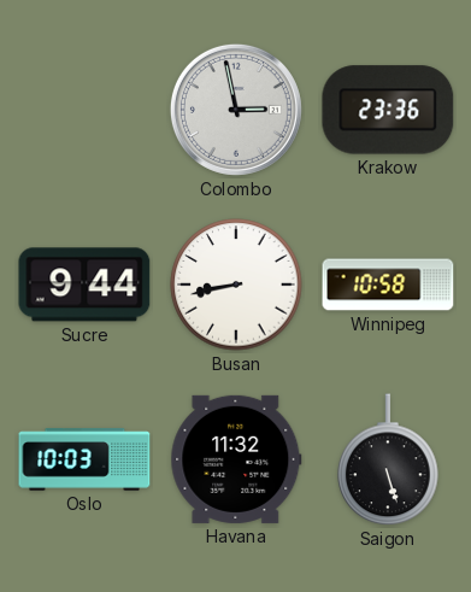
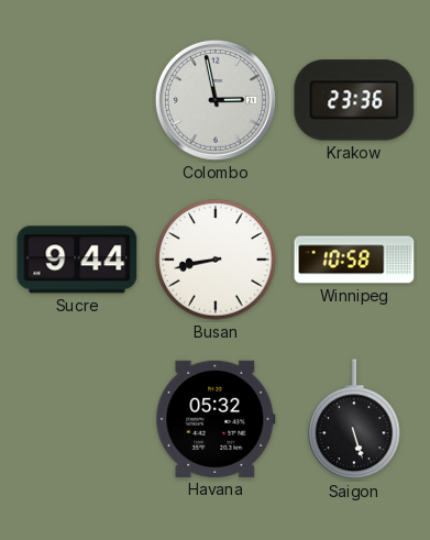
Oslo: 10:03 -> none
Havana: 11:32 -> 05:32
